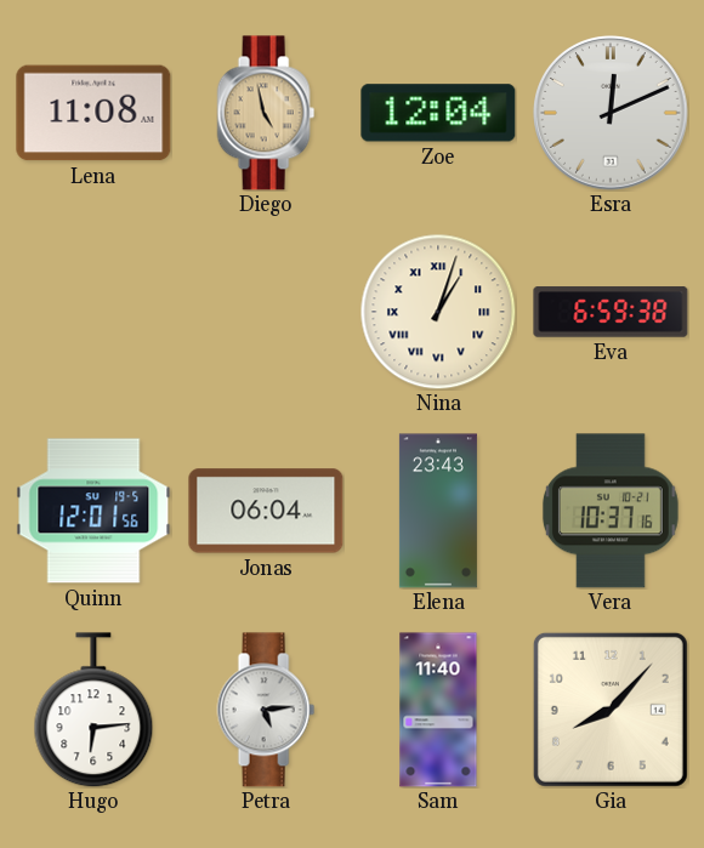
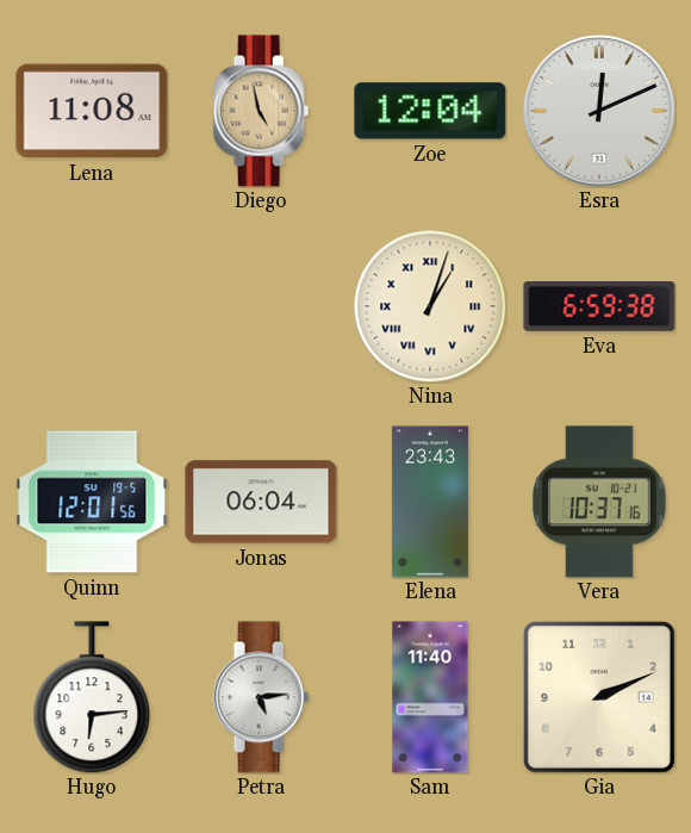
Gia: 8:07 -> 2:11
